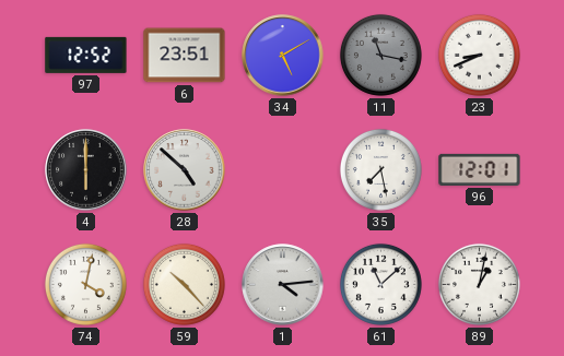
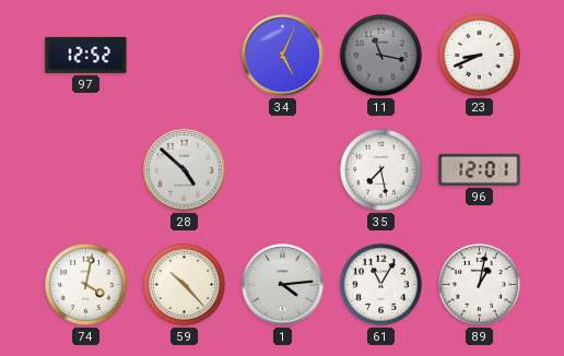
6: 23:51 -> none
34: 5:10 -> 5:04
4: 6:00 -> none
61: 11:08 -> 11:05
